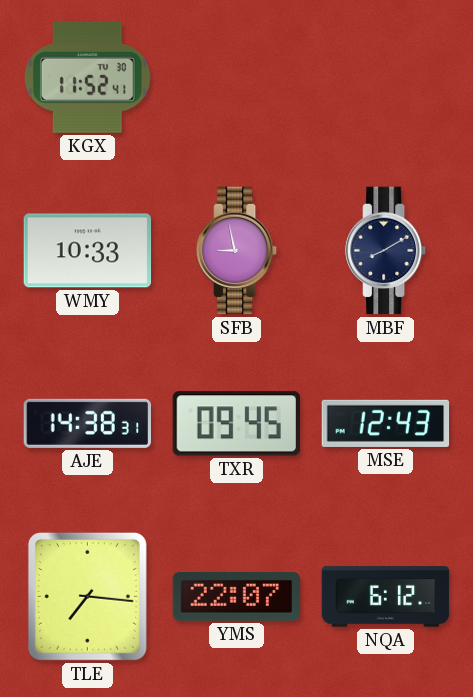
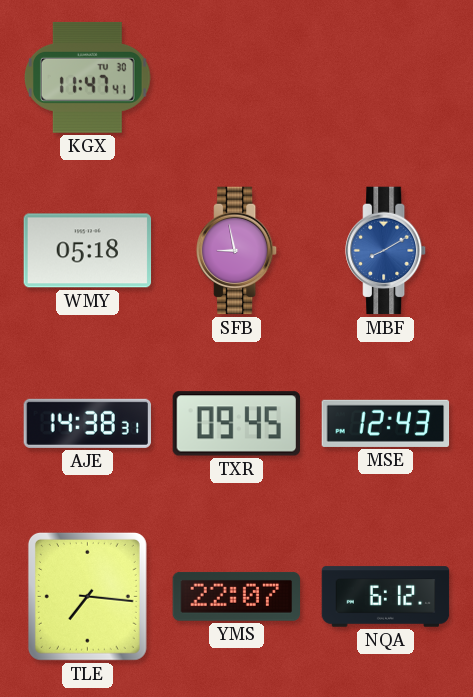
KGX: 11:52 -> 11:47
WMY: 10:33 -> 05:18
MBF dial: navy -> blue
